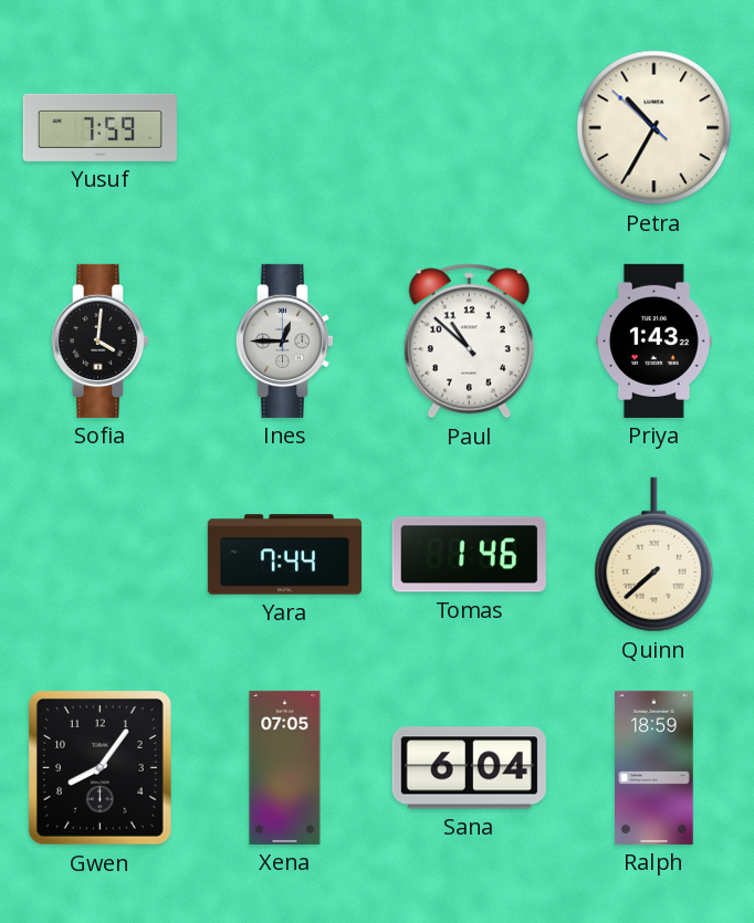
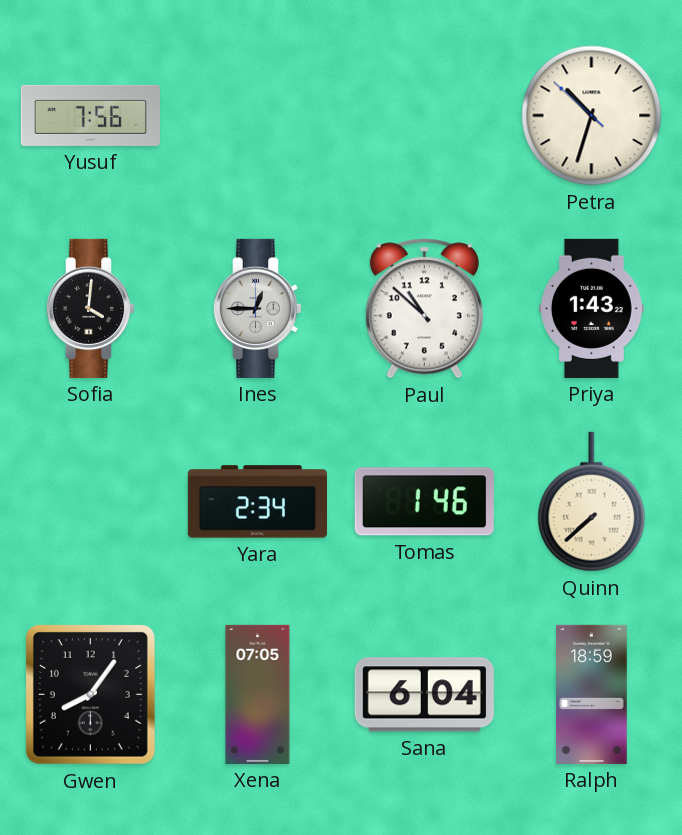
Yusuf: 7:59 -> 7:56
Petra: 10:34 -> 10:32
Yara: 7:44 -> 2:34
